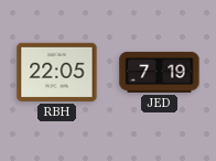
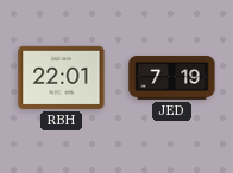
RBH: 22:05 -> 22:01
